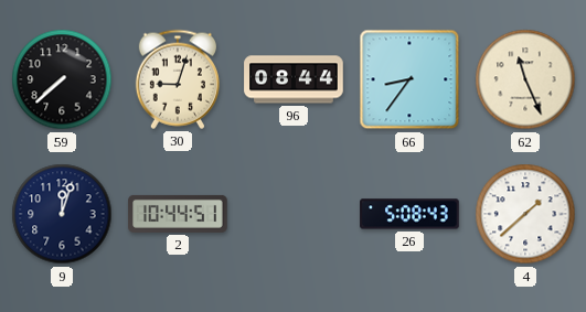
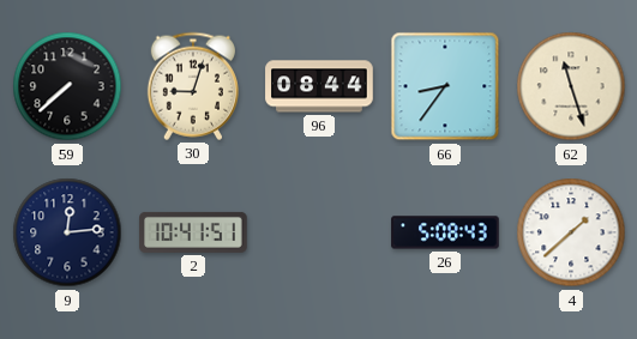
62: 11:26 -> 11:27
9: 12:03 -> 12:14
2: 10:44 -> 10:41
